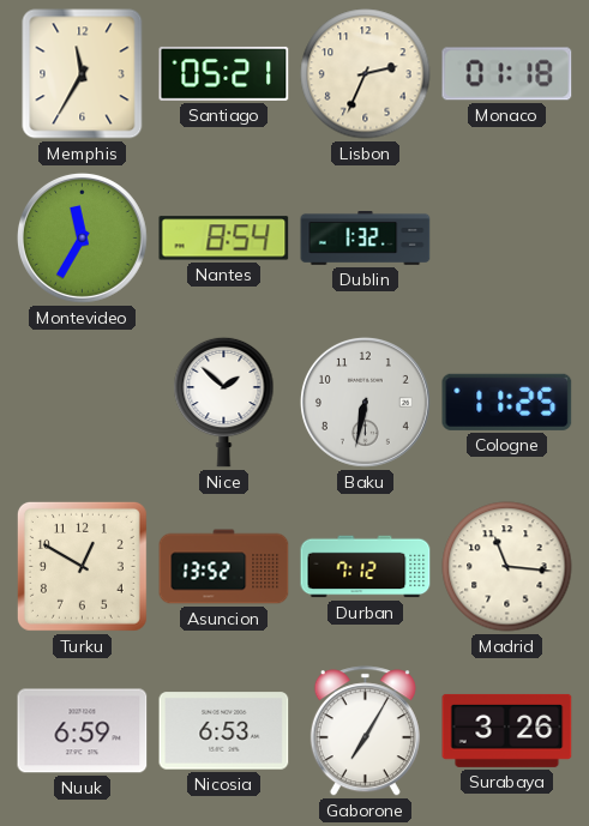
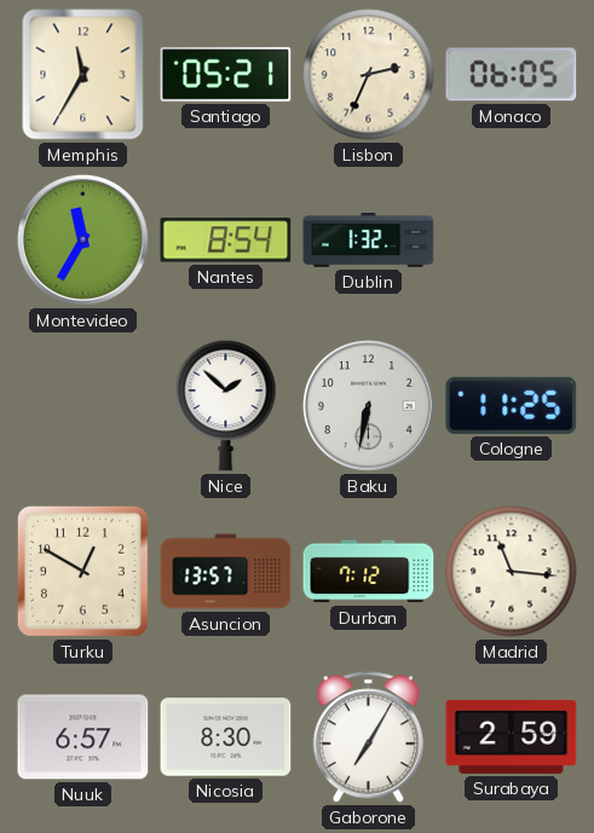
Monaco: 01:18 -> 06:05
Asuncion: 13:52 -> 13:57
Nuuk: 6:59 -> 6:57
Nicosia: 6:53 -> 8:30
Surabaya: 3:26 -> 2:59
